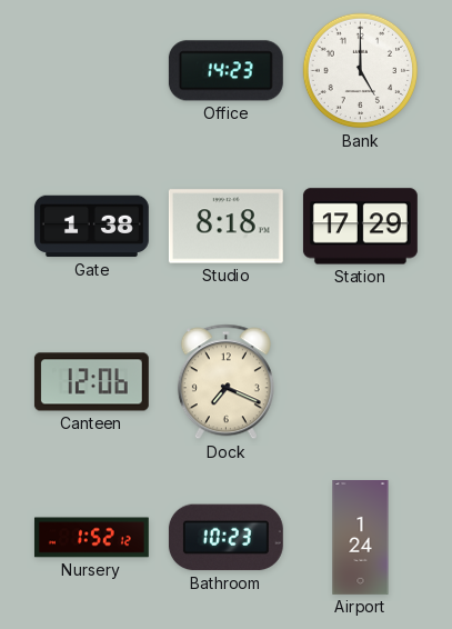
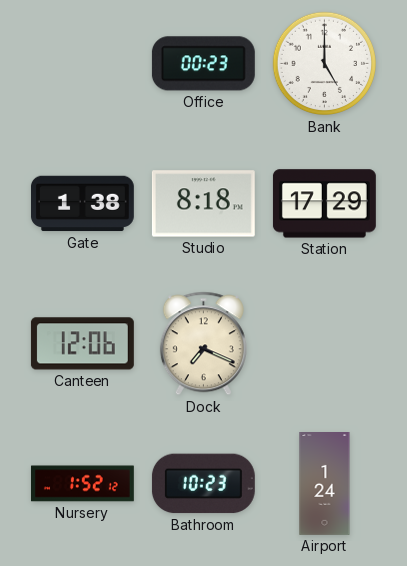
Office: 14:23 -> 00:23
